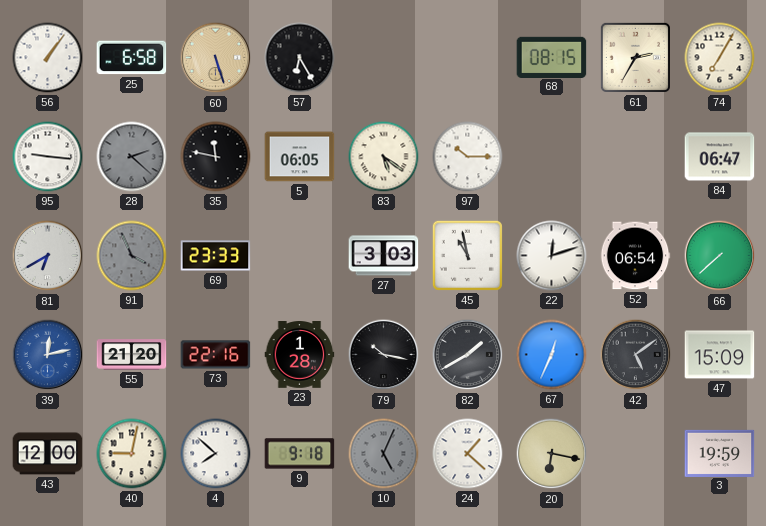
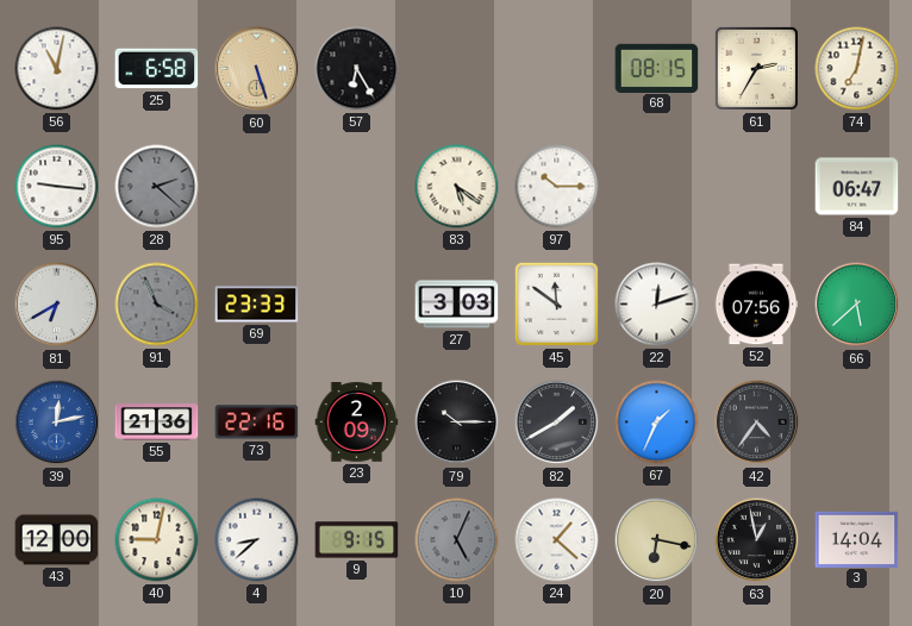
56: 1:06 -> 11:02
74: 7:05 -> 7:02
35: 11:47 -> none
5: 06:05 -> none
45: 10:58 -> 11:51
52: 06:54 -> 07:56
66: 7:38 -> 5:38
55: 21:20 -> 21:36
23: 1:28 -> 2:09
79: 10:17 -> 10:15
67: 12:34 -> 1:34
42: 5:09 -> 4:36
47: 15:09 -> none
4: 7:52 -> 8:38
9: 9:18 -> 9:15
63: none -> 12:58
3: 19:59 -> 14:04
